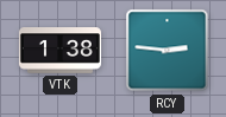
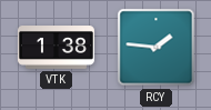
RCY: 2:46 -> 1:46
